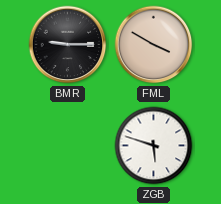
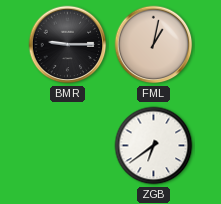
FML: 3:50 -> 1:02
ZGB: 5:48 -> 6:39
